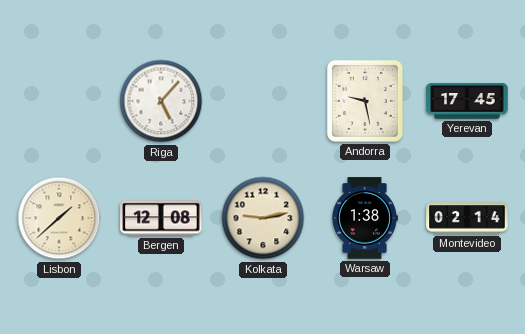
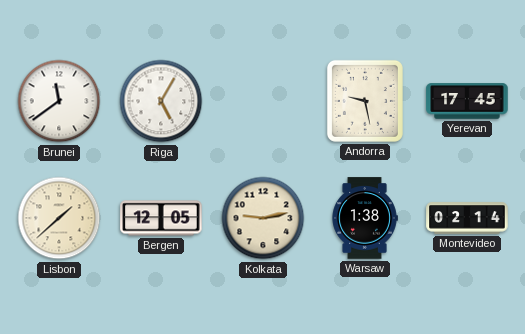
Brunei: none -> 11:39
Riga: 5:07 -> 5:05
Bergen: 12:08 -> 12:05
